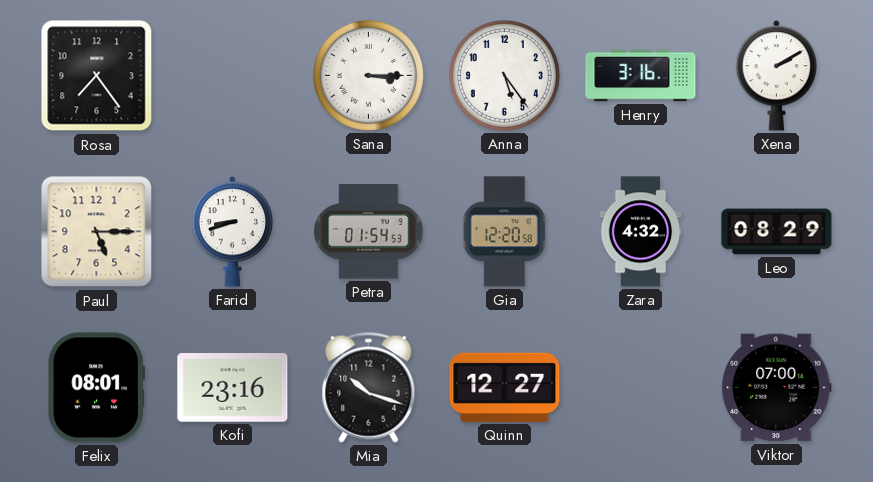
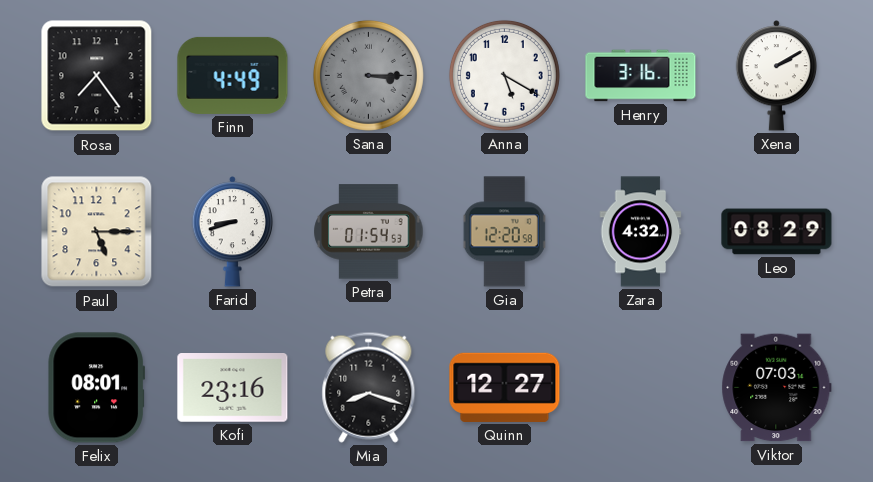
Finn: none -> 4:49
Sana dial: white -> grey
Anna: 5:24 -> 5:20
Mia: 10:18 -> 8:18
Viktor: 07:00 -> 07:03
